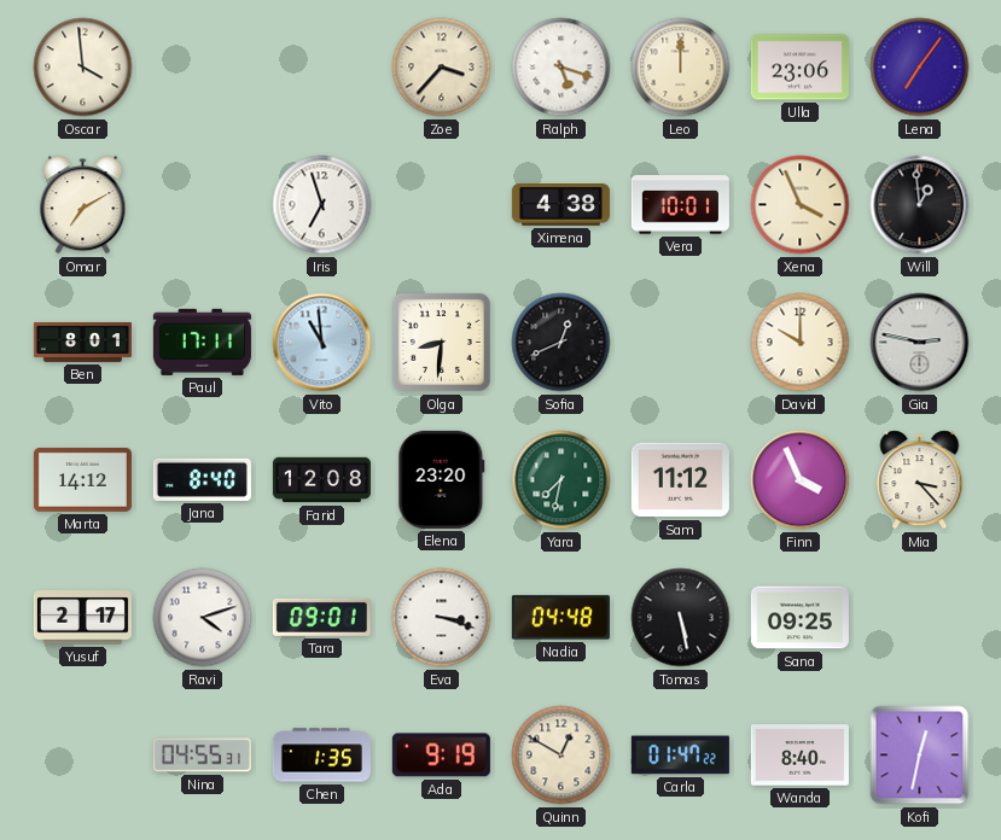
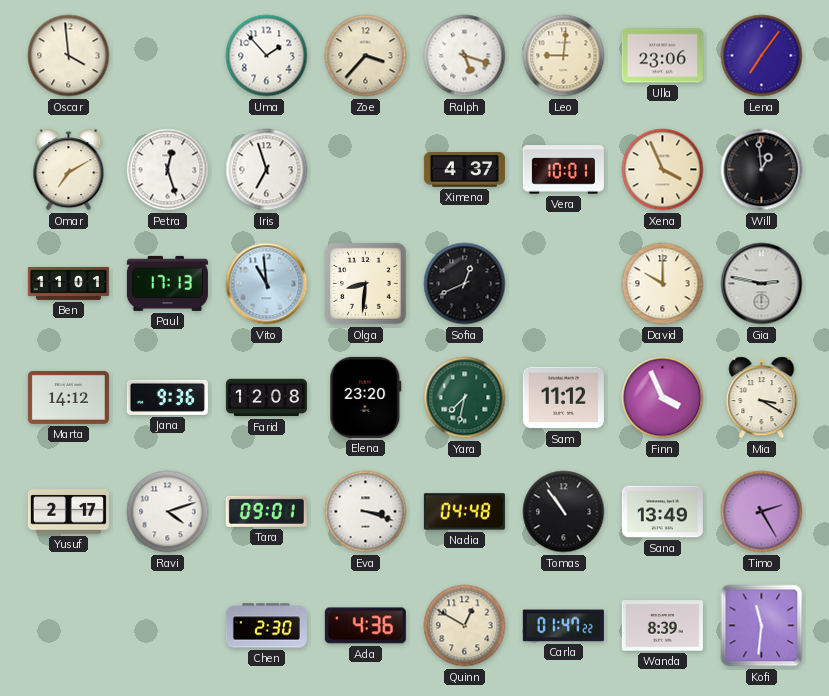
Uma: none -> 1:53
Leo: 12:00 -> 9:01
Petra: none -> 12:27
Ximena: 4:38 -> 4:37
Ben: 8:01 -> 11:01
Paul: 17:11 -> 17:13
Jana: 8:40 -> 9:36
Mia: 3:23 -> 3:20
Tomas: 5:28 -> 10:54
Sana: 09:25 -> 13:49
Timo: none -> 2:25
Nina: 04:55 -> none
Chen: 1:35 -> 2:30
Ada: 9:19 -> 4:36
Wanda: 8:40 -> 8:39
Kofi: 12:32 -> 11:31
